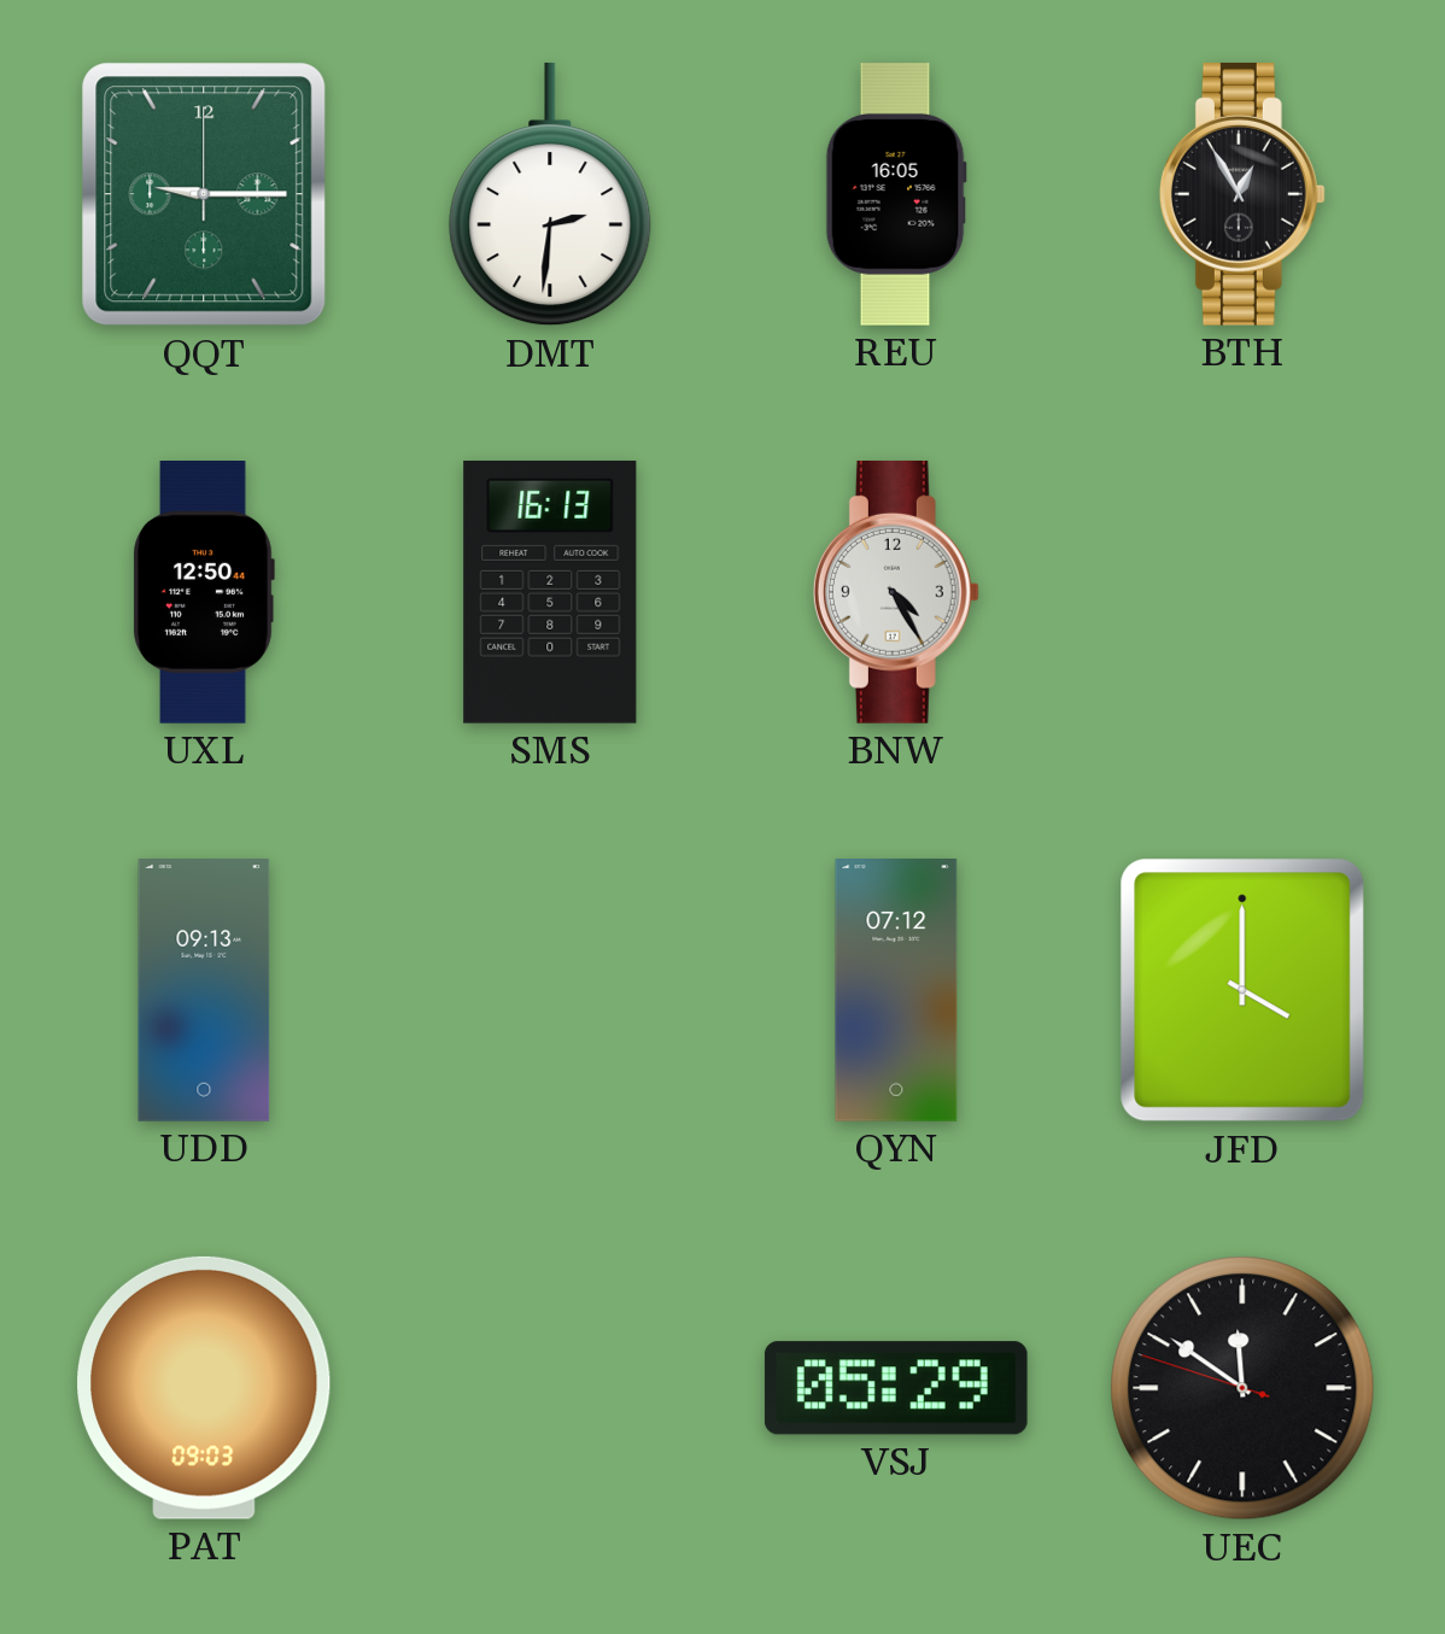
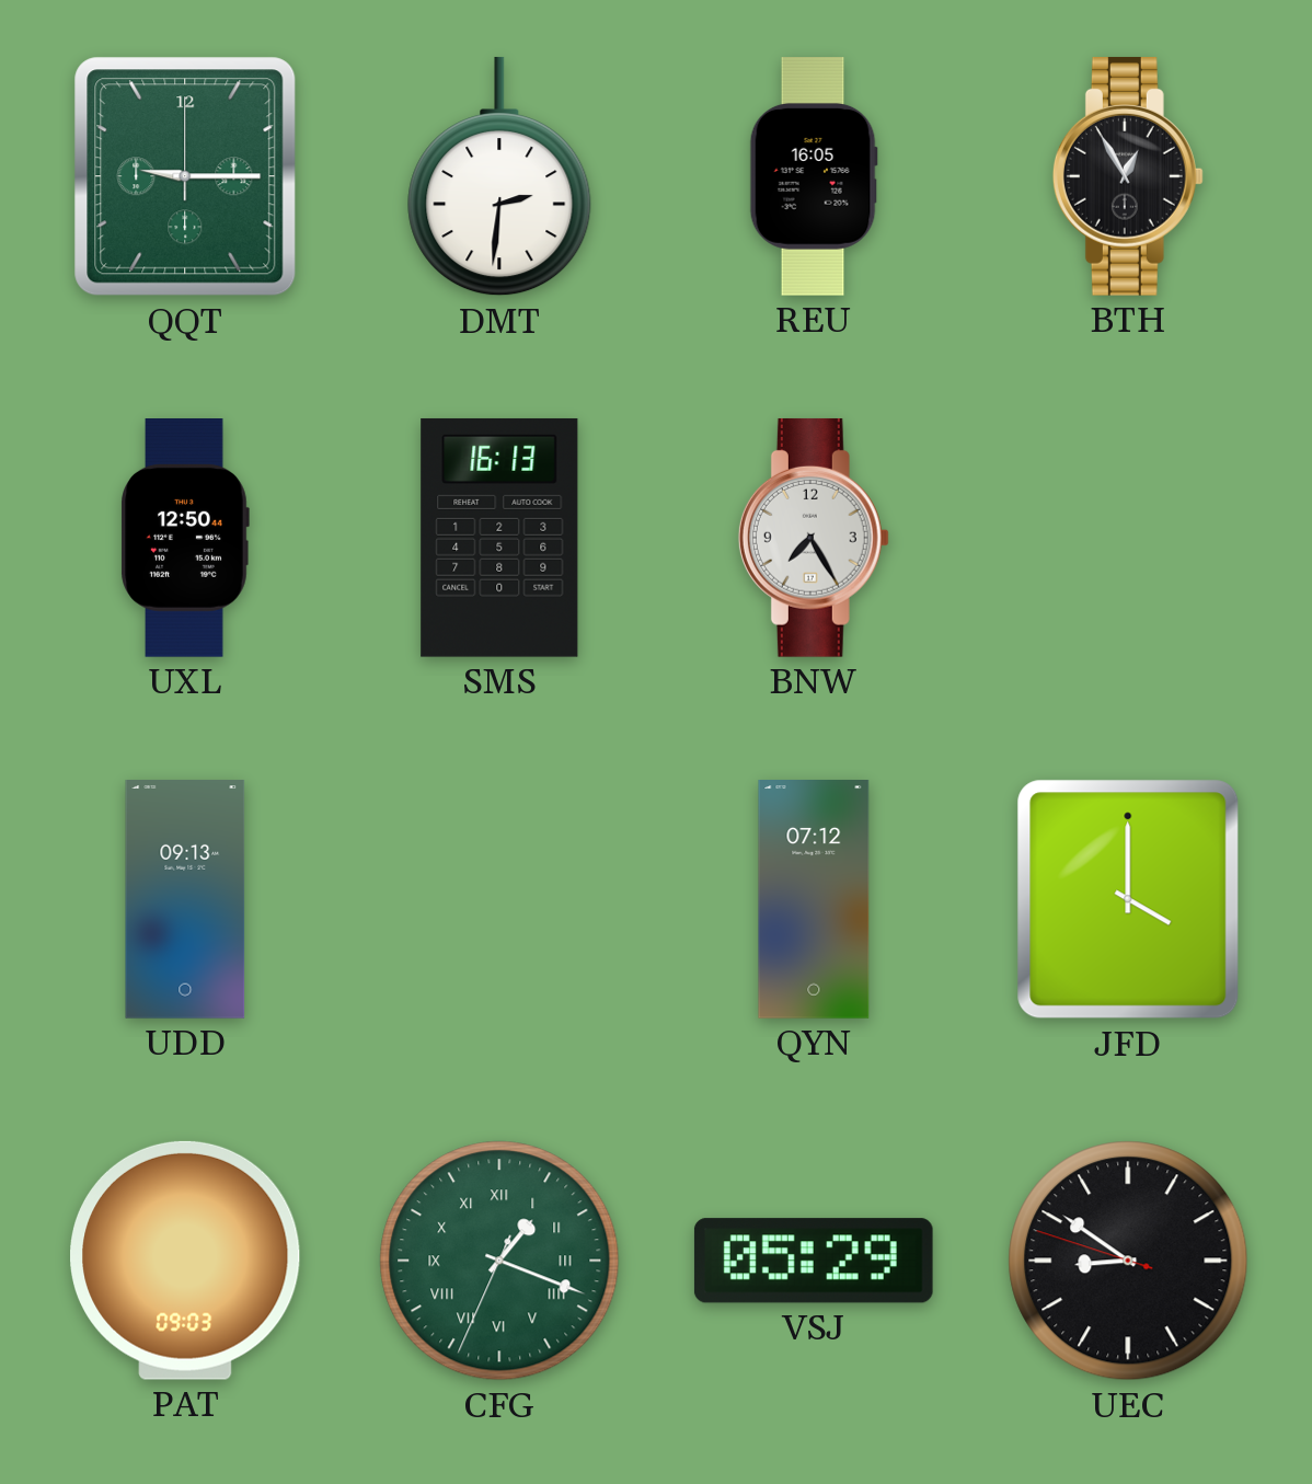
BNW: 4:25 -> 7:25
CFG: none -> 1:18
UEC: 11:50 -> 8:50
